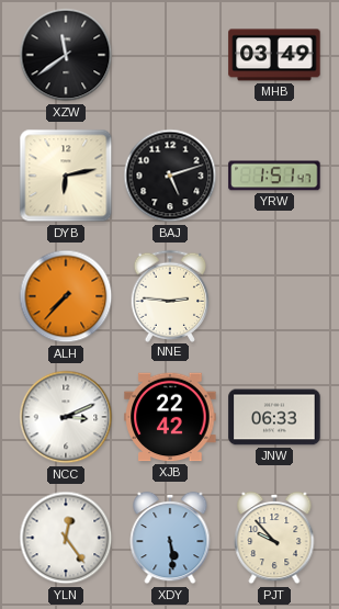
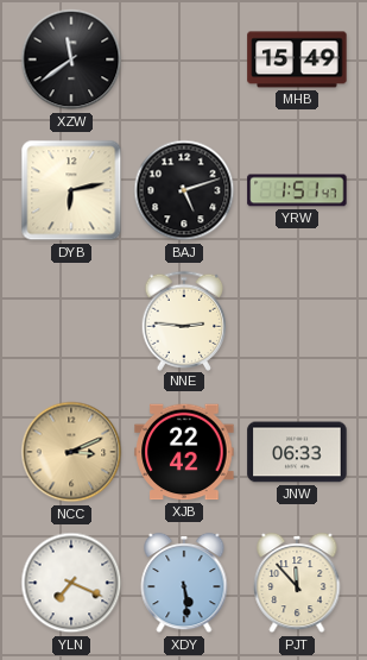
MHB: 03:49 -> 15:49
ALH: 7:37 -> none
NCC dial: white -> champagne
YLN: 12:24 -> 7:19
PJT: 9:53 -> 11:53
